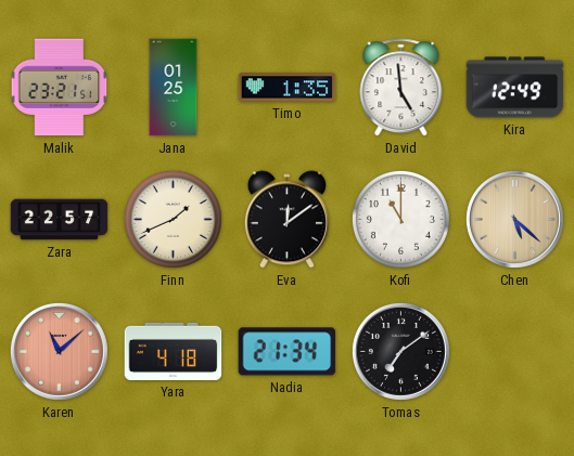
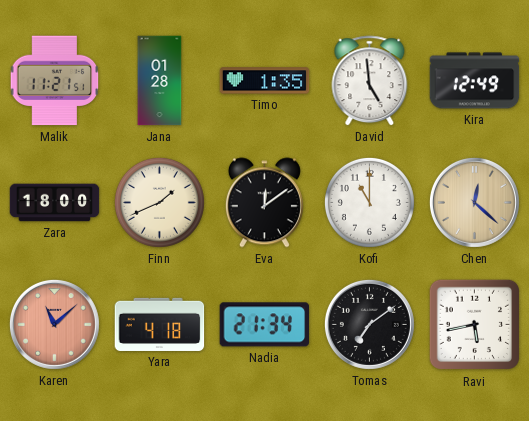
Malik: 23:21 -> 11:21
Jana: 01:25 -> 01:28
Zara: 22:57 -> 18:00
Chen: 5:22 -> 12:22
Ravi: none -> 5:43
